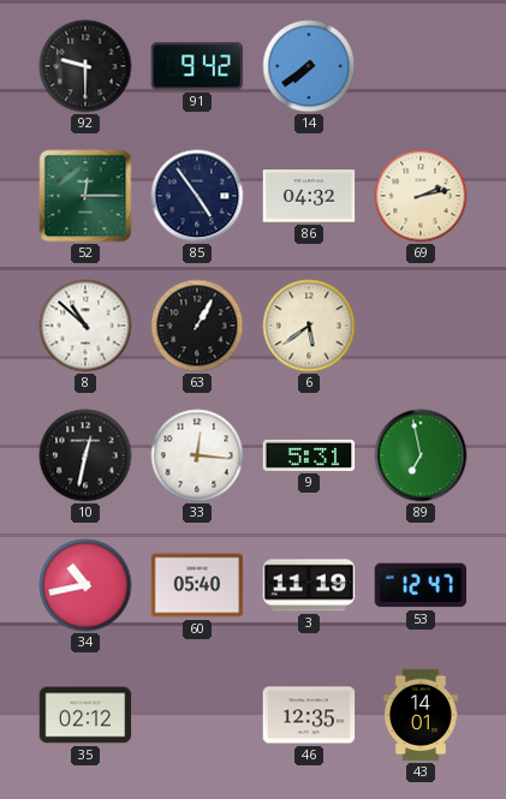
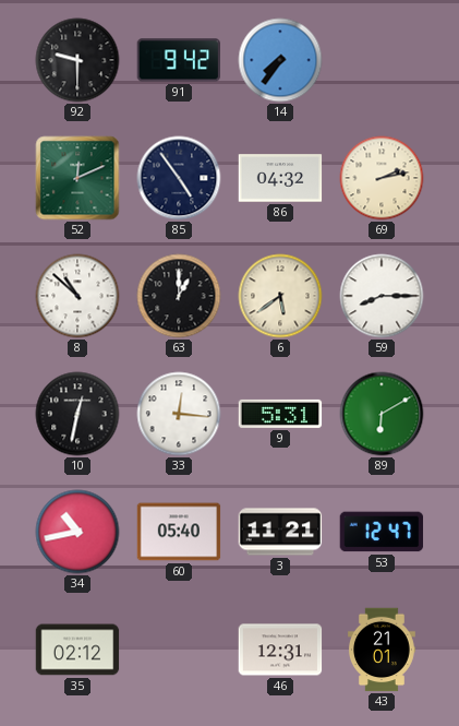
14: 7:39 -> 7:36
52: 12:15 -> 12:11
63: 1:05 -> 1:00
59: none -> 8:15
89: 6:58 -> 6:10
3: 11:19 -> 11:21
46: 12:35 -> 12:31
43: 14:01 -> 21:01
